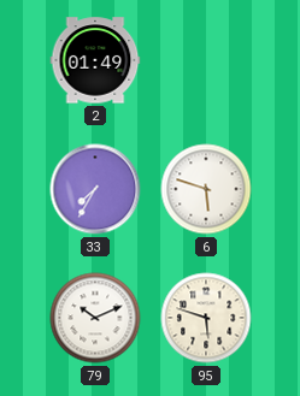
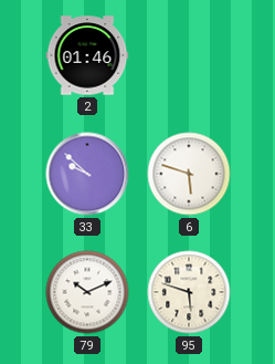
2: 01:49 -> 01:46
33: 7:35 -> 9:52
